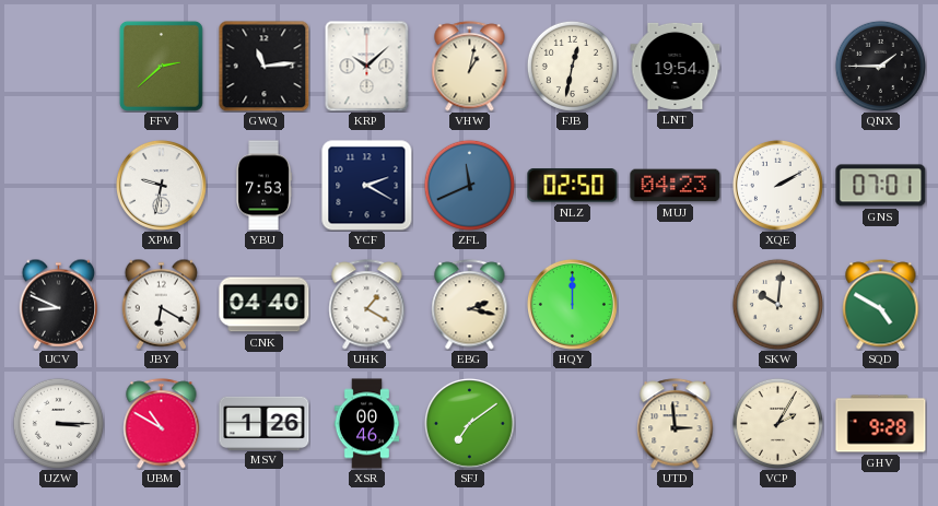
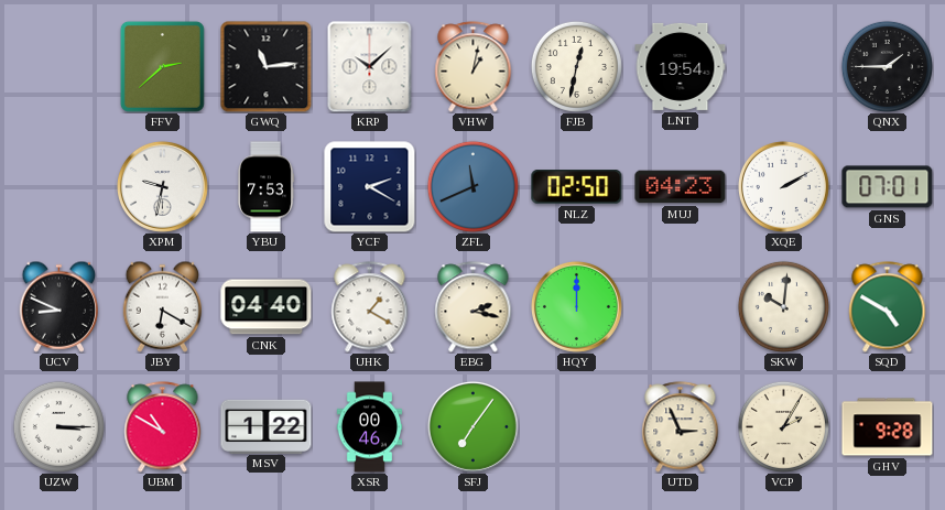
MSV: 1:26 -> 1:22
SFJ: 7:09 -> 7:06
UTD: 2:59 -> 2:56
